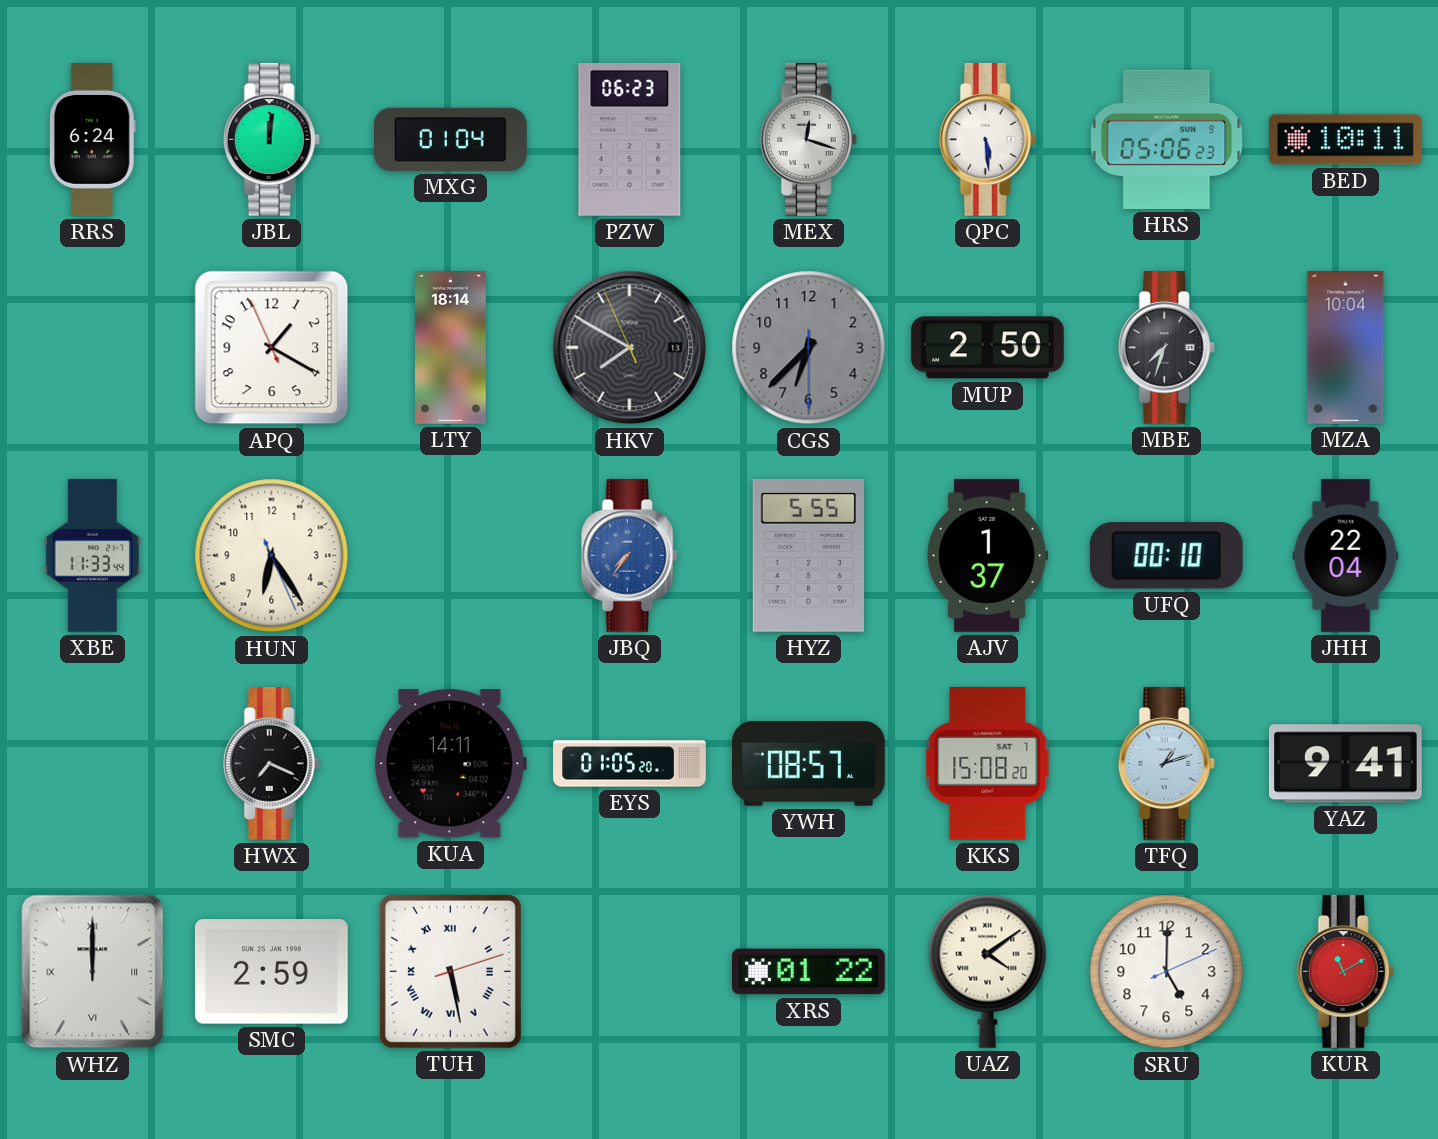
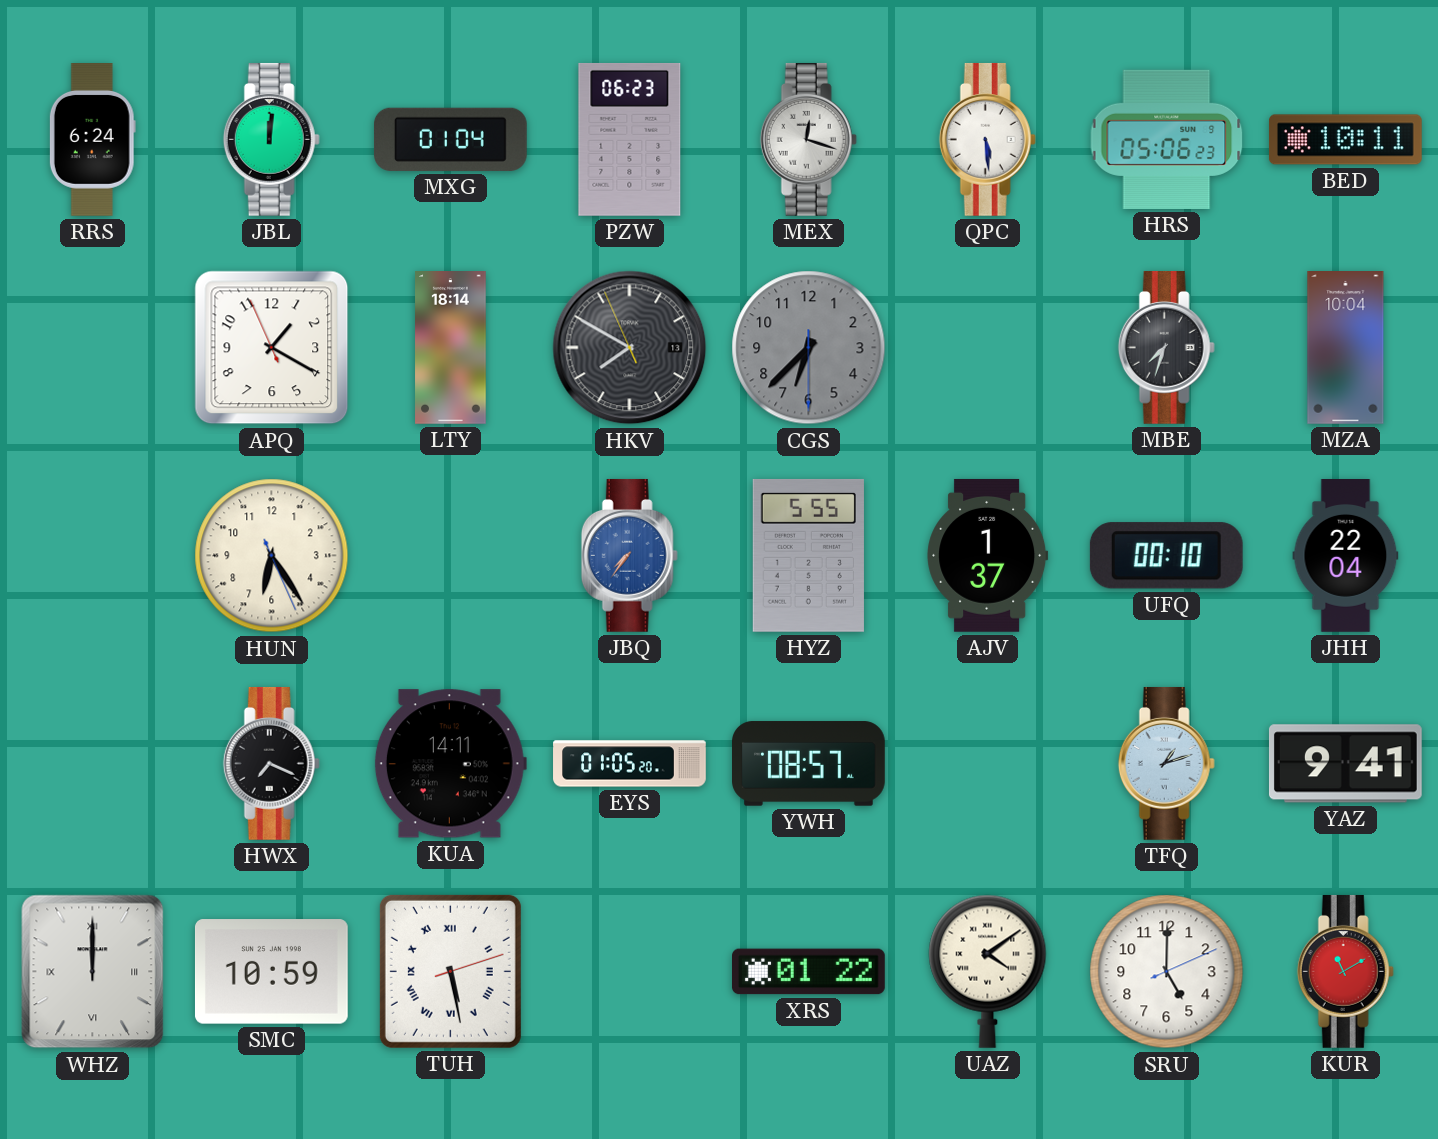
MUP: 2:50 -> none
XBE: 11:33 -> none
KKS: 15:08 -> none
SMC: 2:59 -> 10:59
